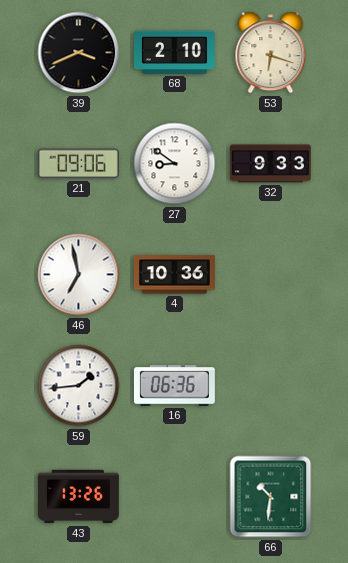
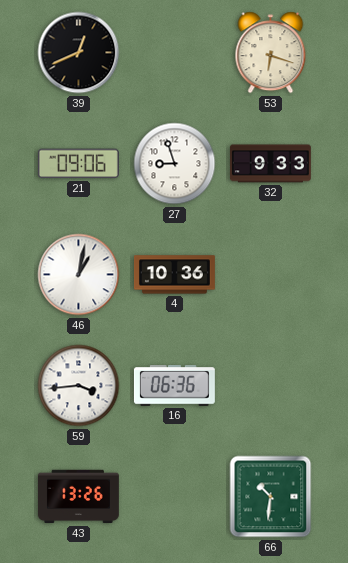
39: 3:41 -> 12:41
68: 2:10 -> none
27: 8:51 -> 8:57
46: 6:58 -> 1:02
59: 1:44 -> 3:44
